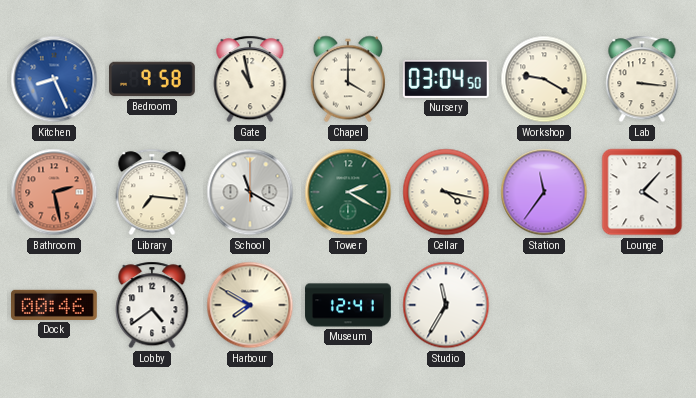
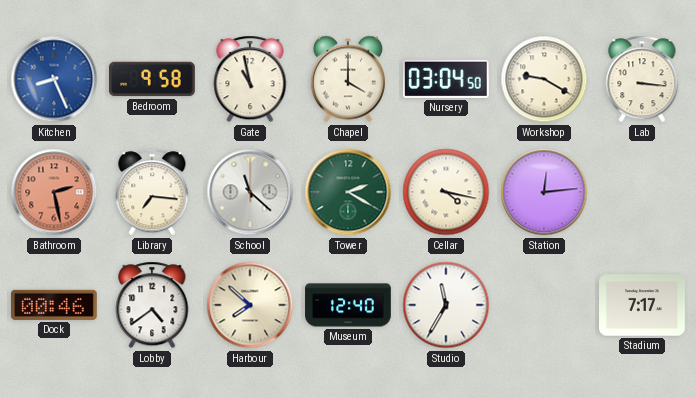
School: 11:20 -> 11:22
Station: 11:36 -> 12:14
Lounge: 4:07 -> none
Harbour: 7:50 -> 7:52
Museum: 12:41 -> 12:40
Stadium: none -> 7:17
